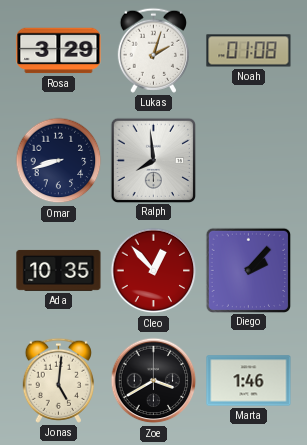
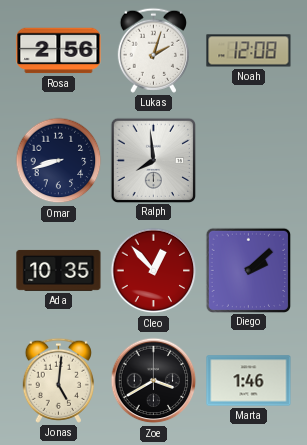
Rosa: 3:29 -> 2:56
Noah: 01:08 -> 12:08
Diego: 2:07 -> 2:08
